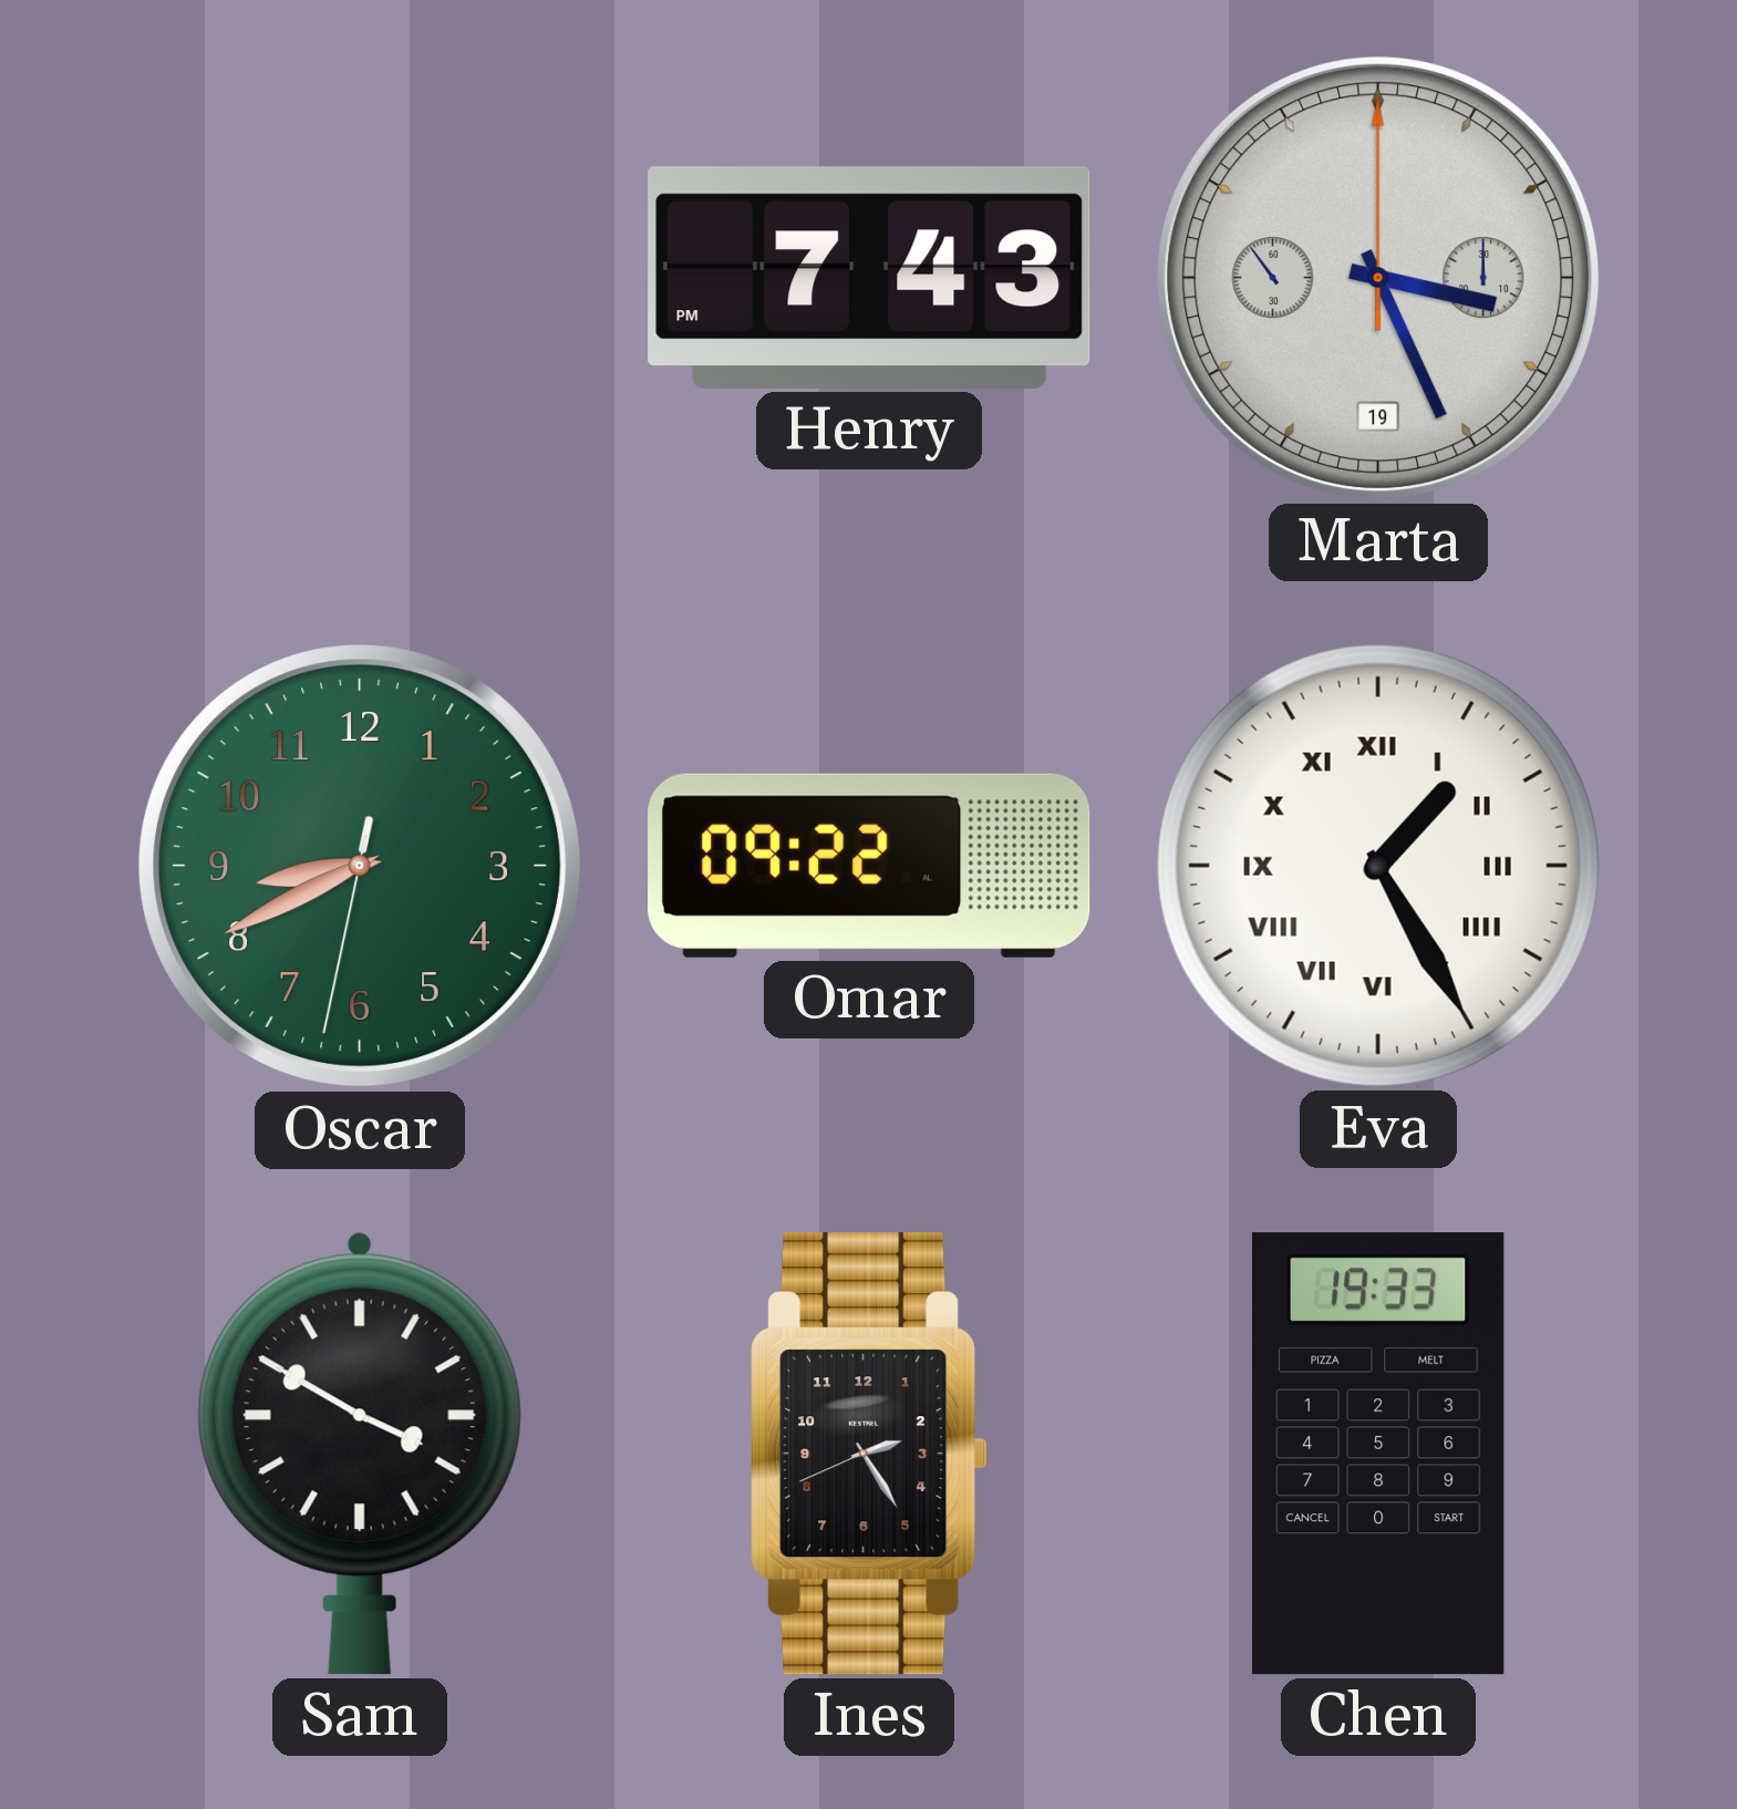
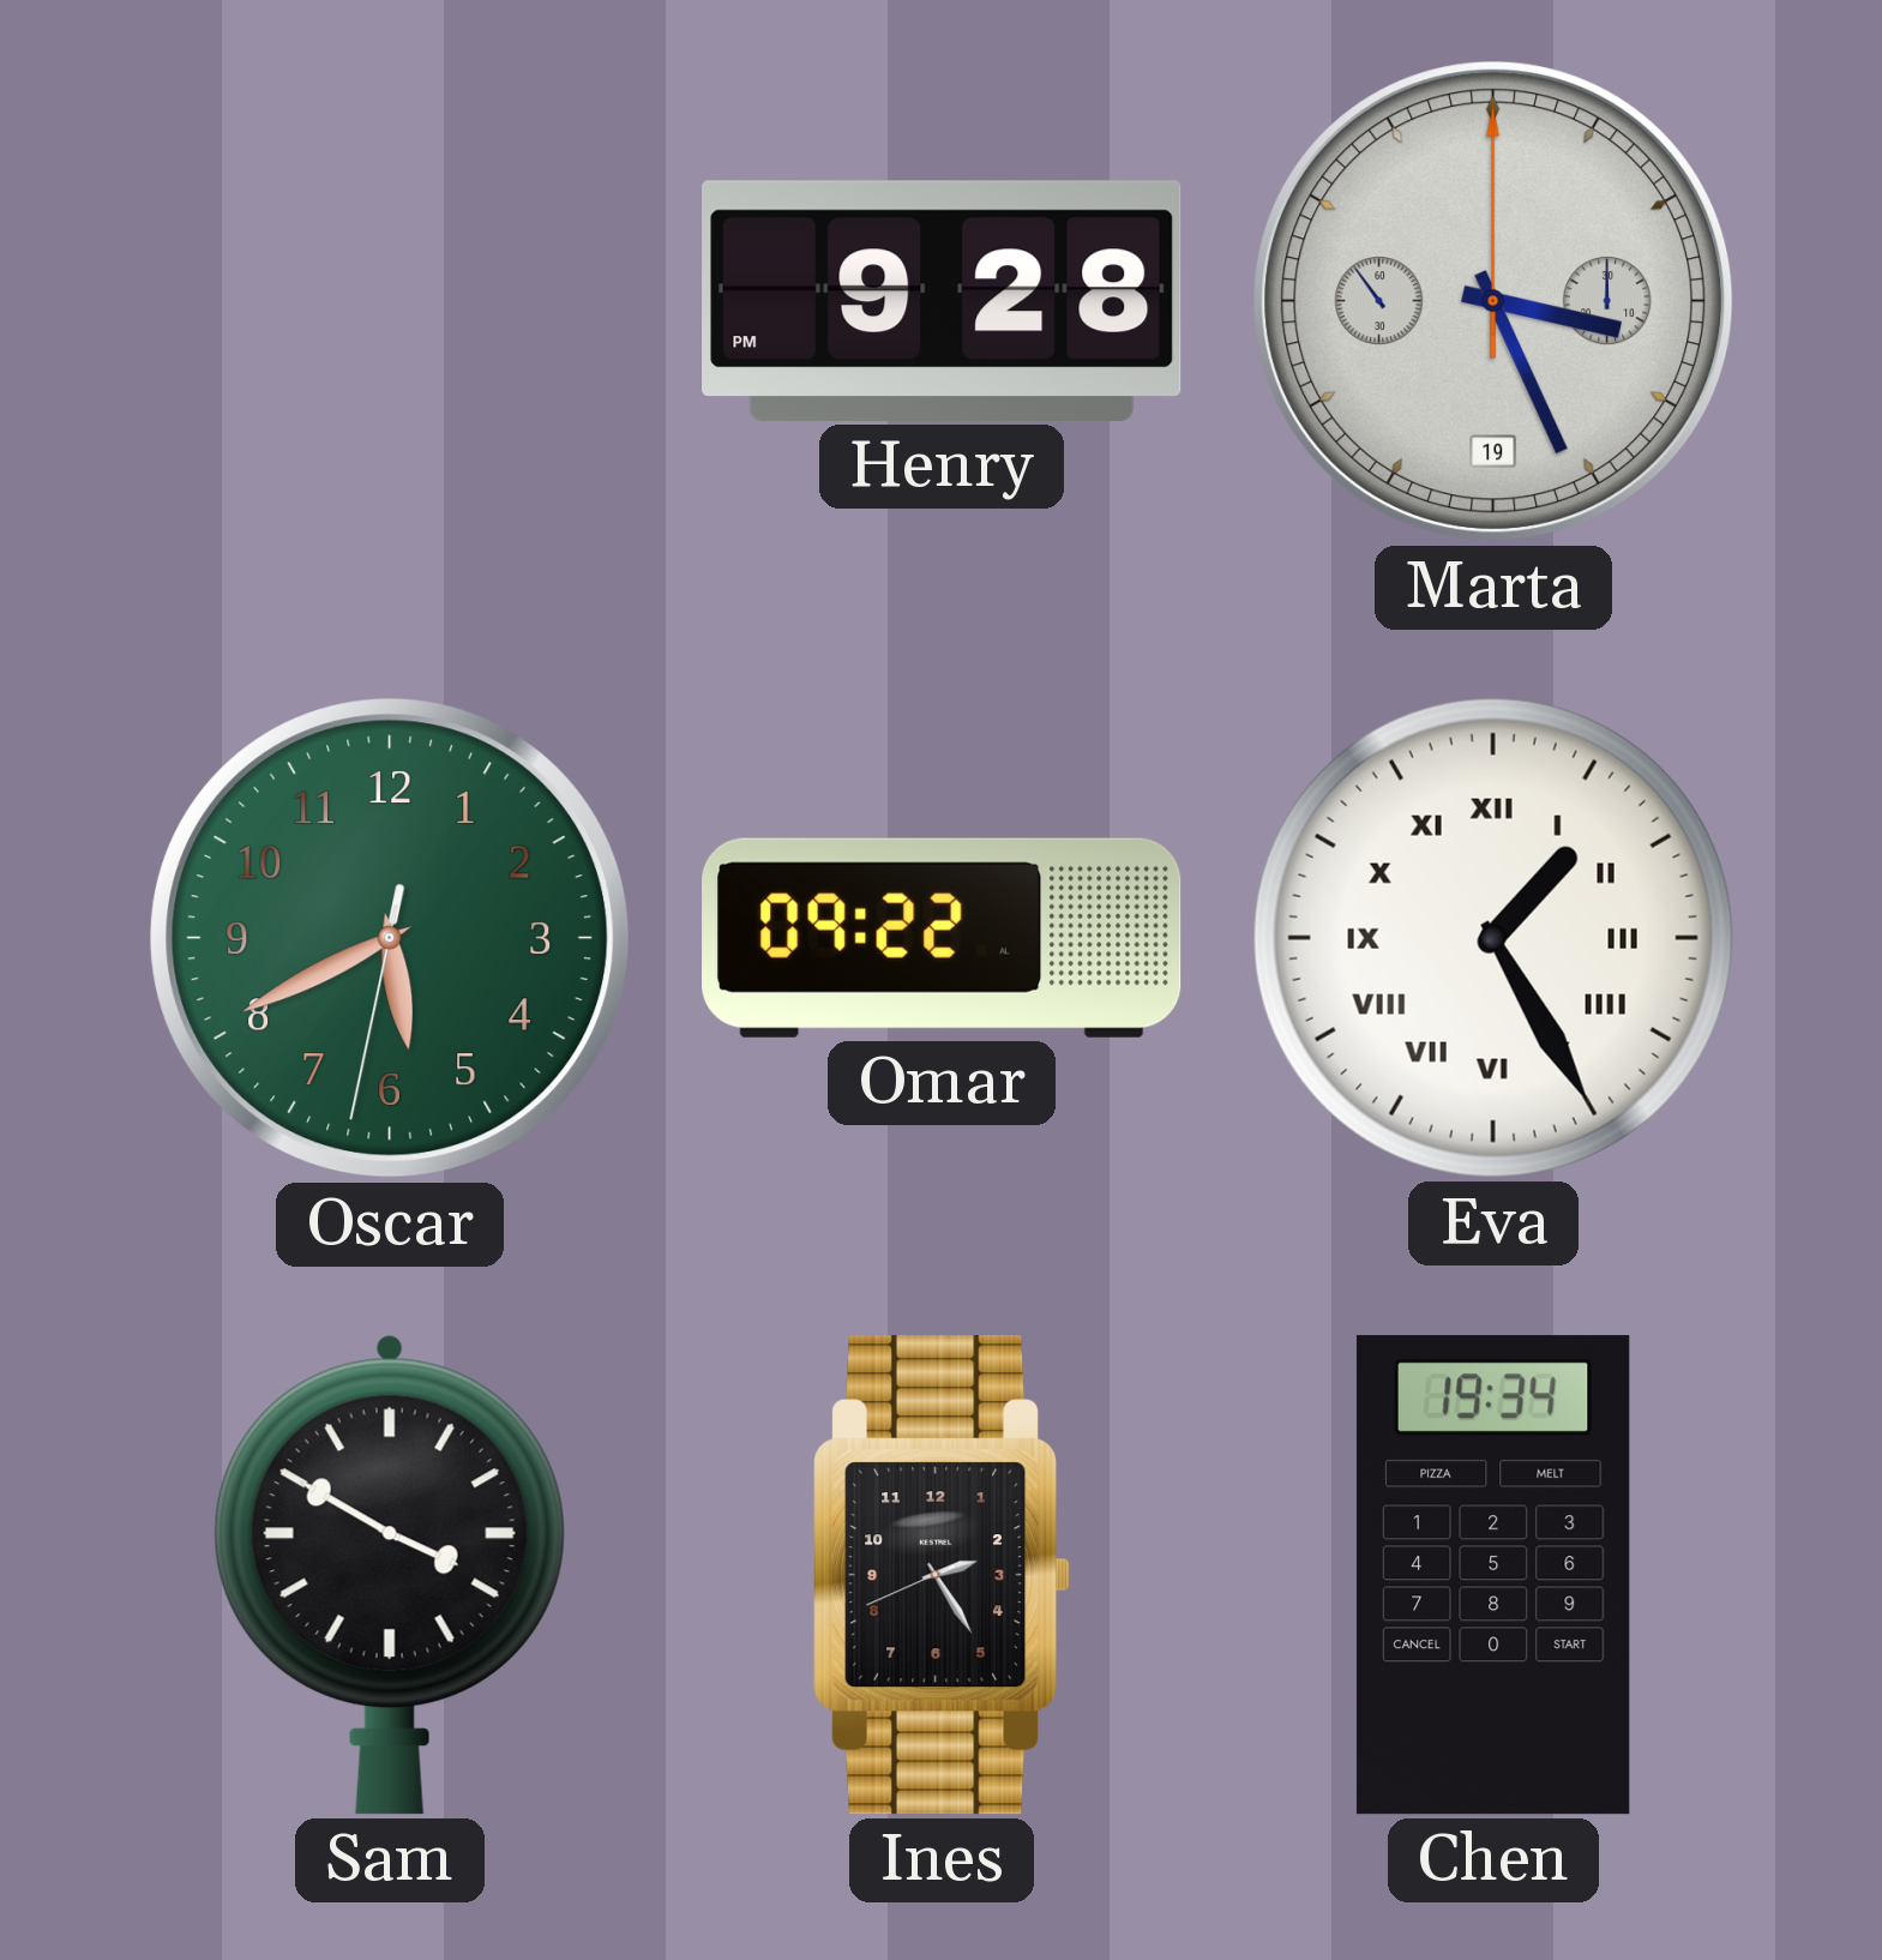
Henry: 7:43 -> 9:28
Oscar: 8:40 -> 5:40
Chen: 19:33 -> 19:34
